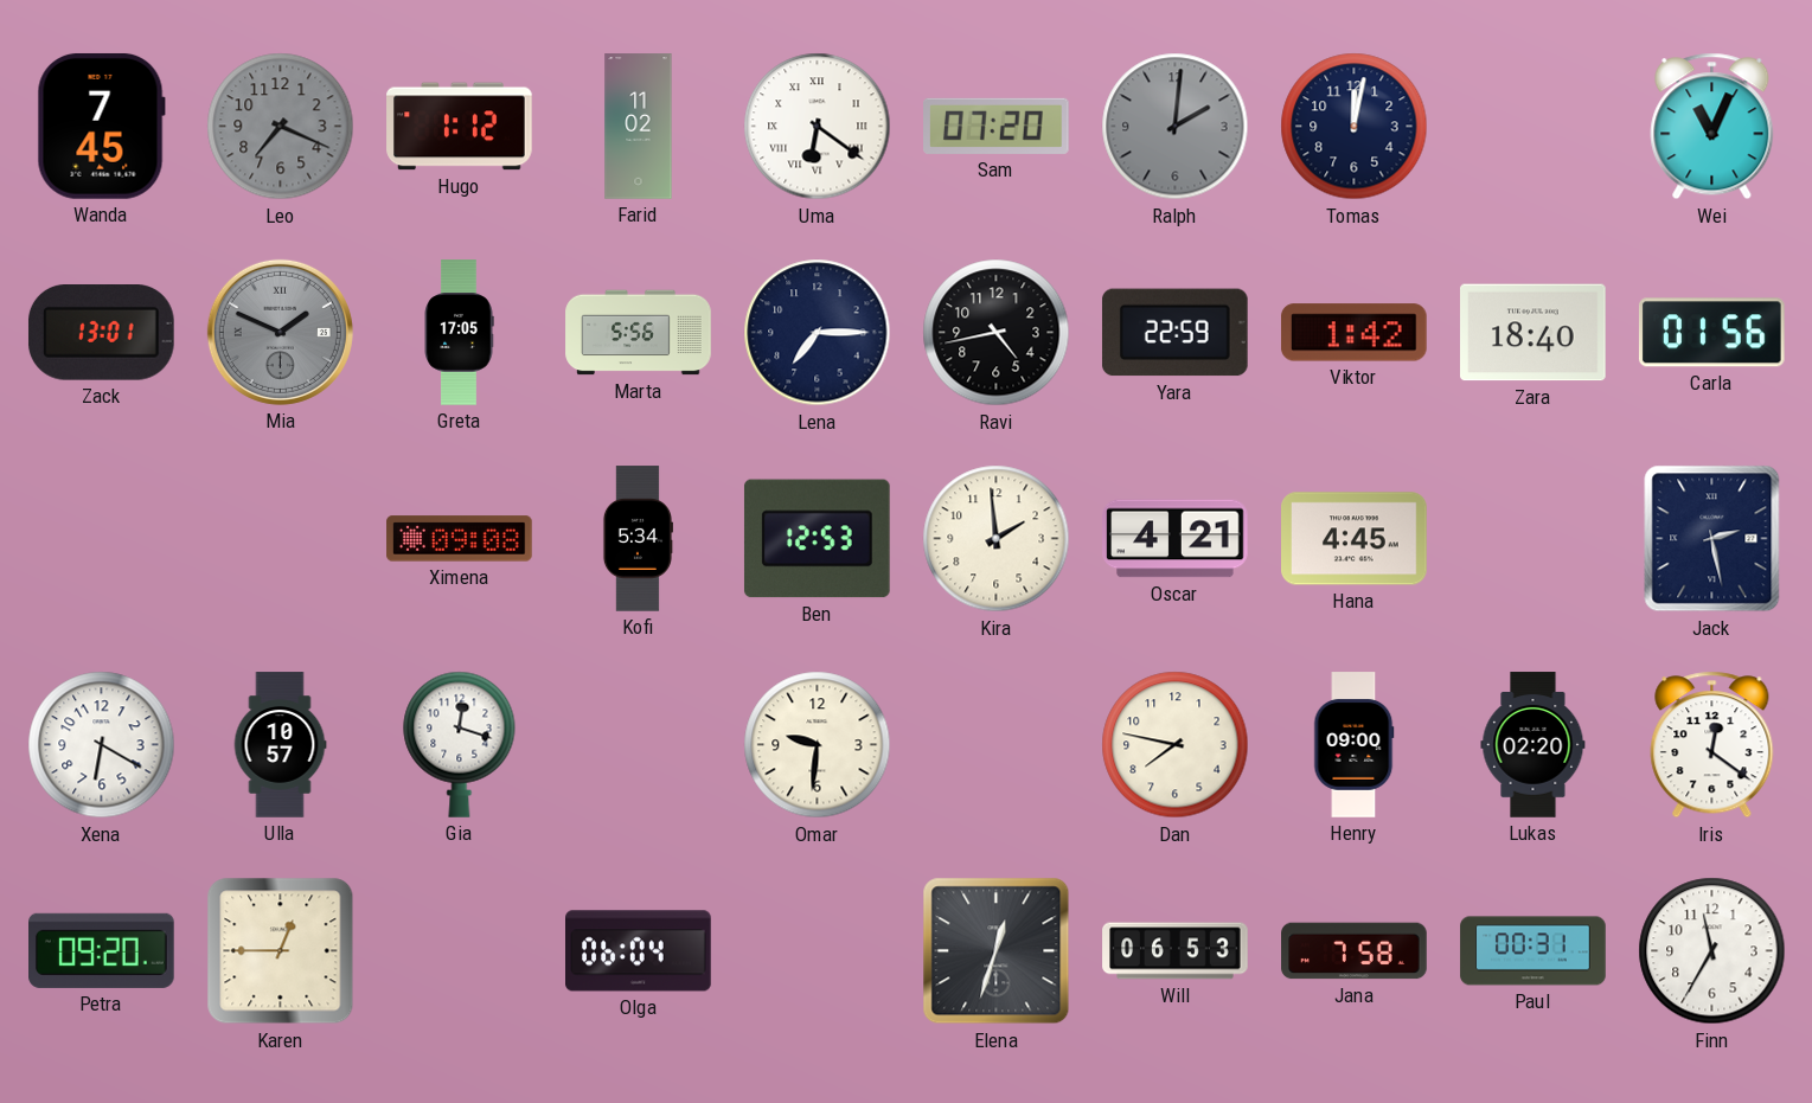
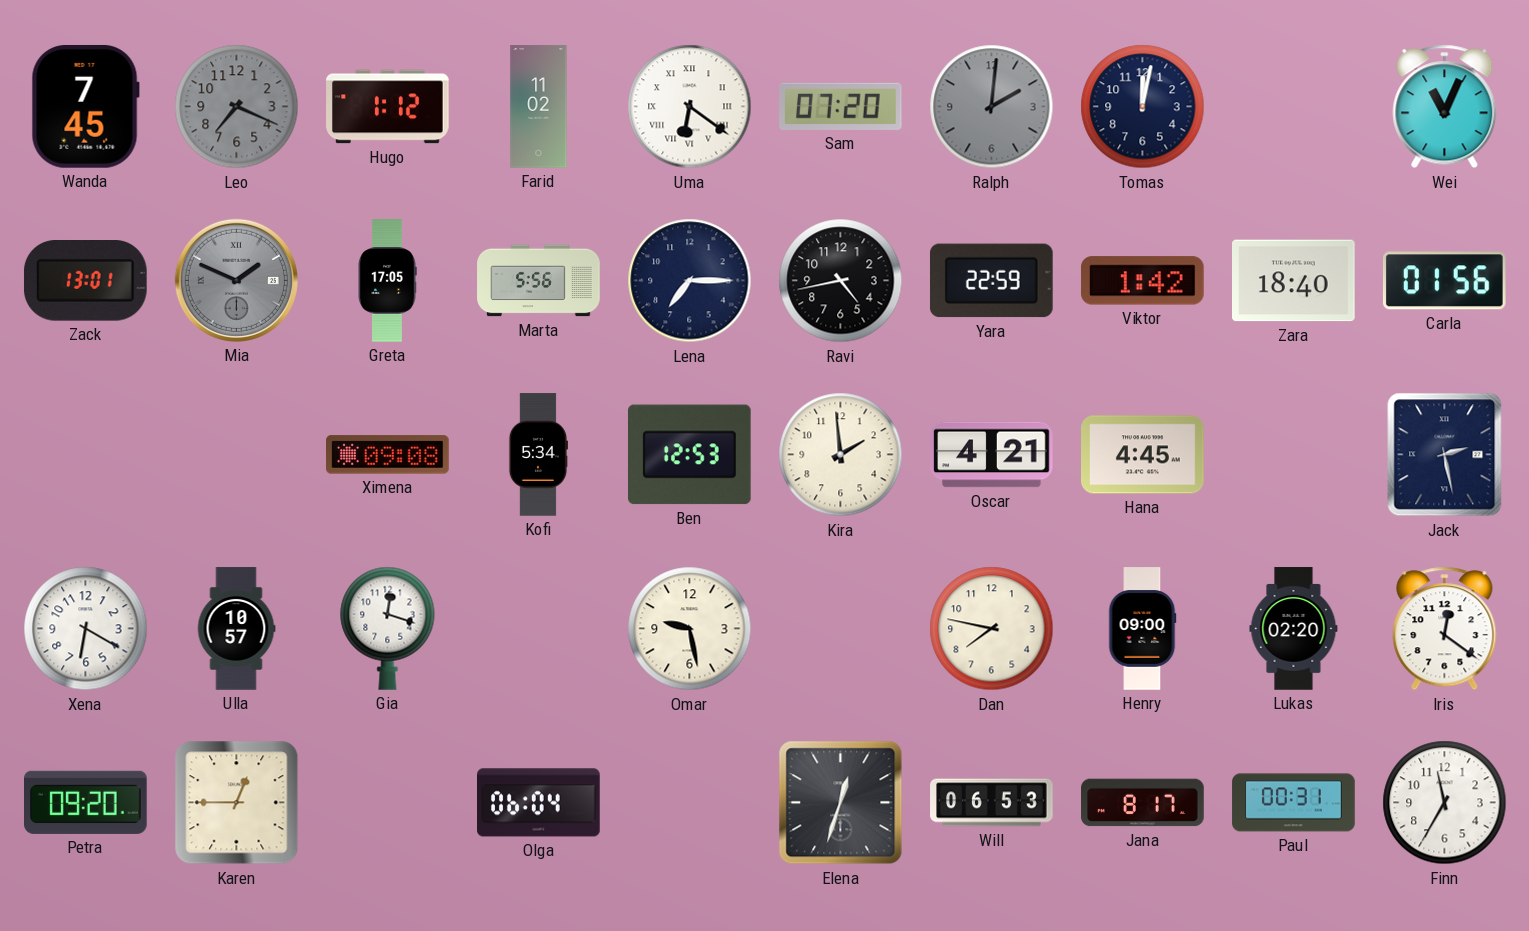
Omar: 9:31 -> 9:28
Jana: 7:58 -> 8:17
